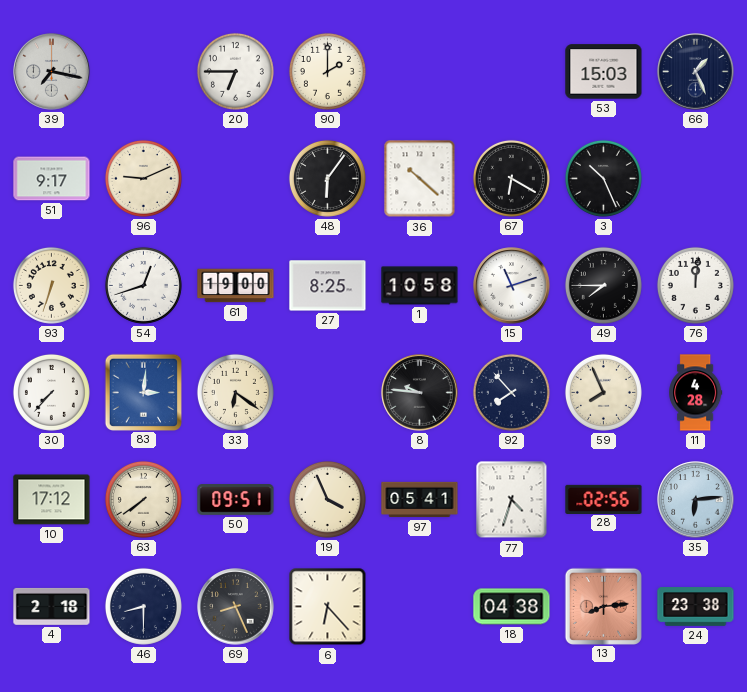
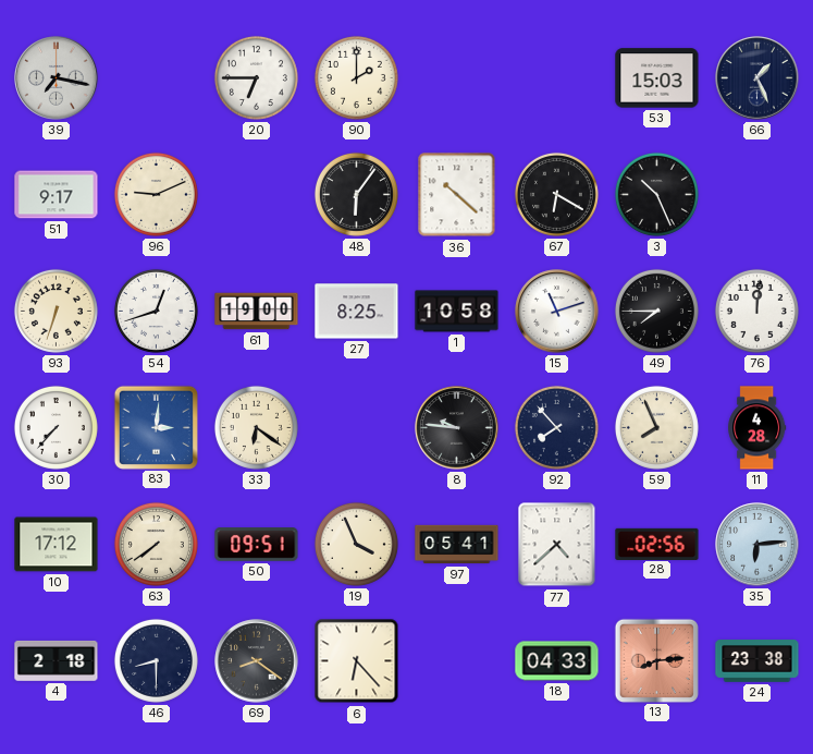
77: 4:33 -> 4:38
69: 8:26 -> 8:21
18: 04:38 -> 04:33
